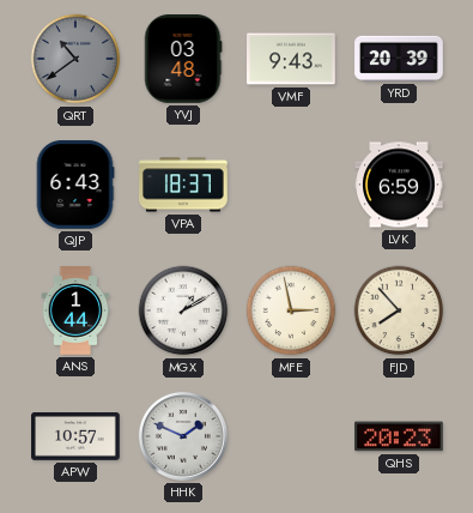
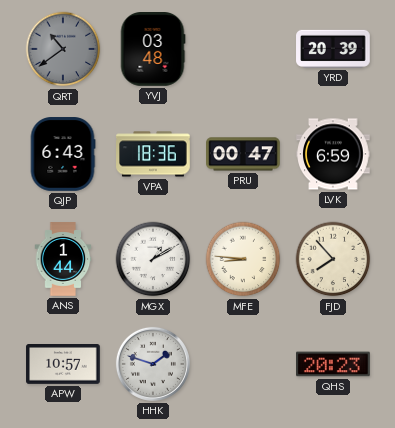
VMF: 9:43 -> none
VPA: 18:37 -> 18:36
PRU: none -> 00:47
MFE: 2:58 -> 8:46
HHK: 1:49 -> 1:48
